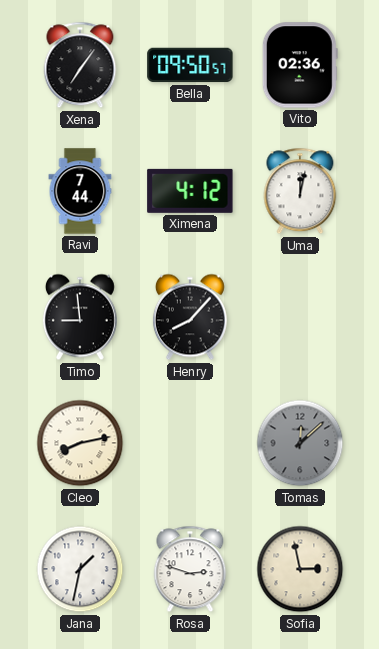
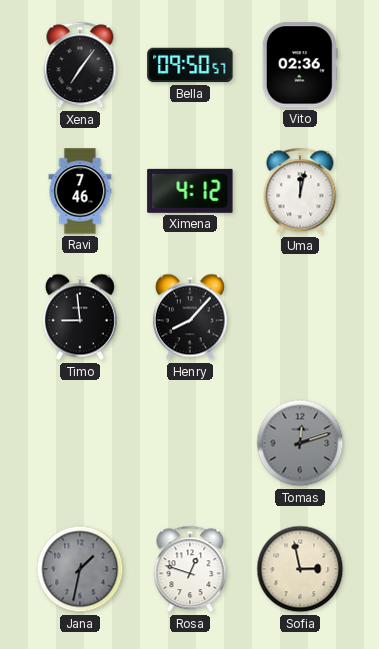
Ravi: 7:44 -> 7:46
Cleo: 8:13 -> none
Tomas: 12:08 -> 12:12
Jana dial: white -> grey
Rosa: 2:48 -> 12:48
